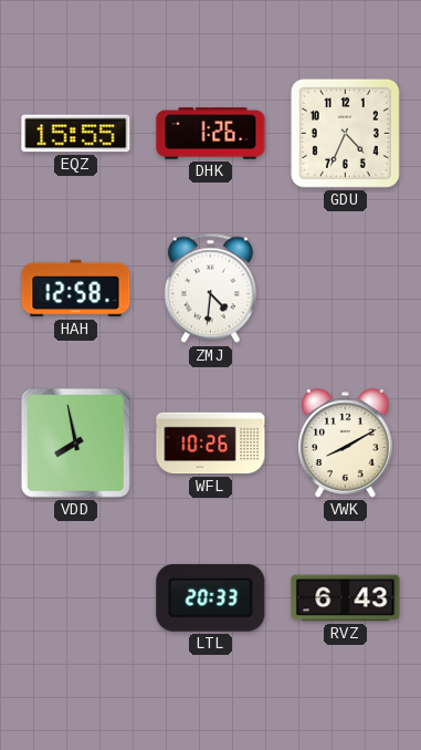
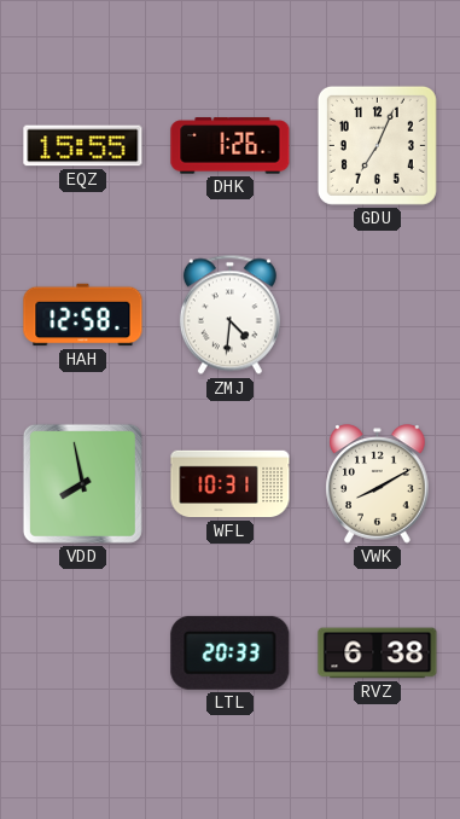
GDU: 4:34 -> 7:04
WFL: 10:26 -> 10:31
RVZ: 6:43 -> 6:38
